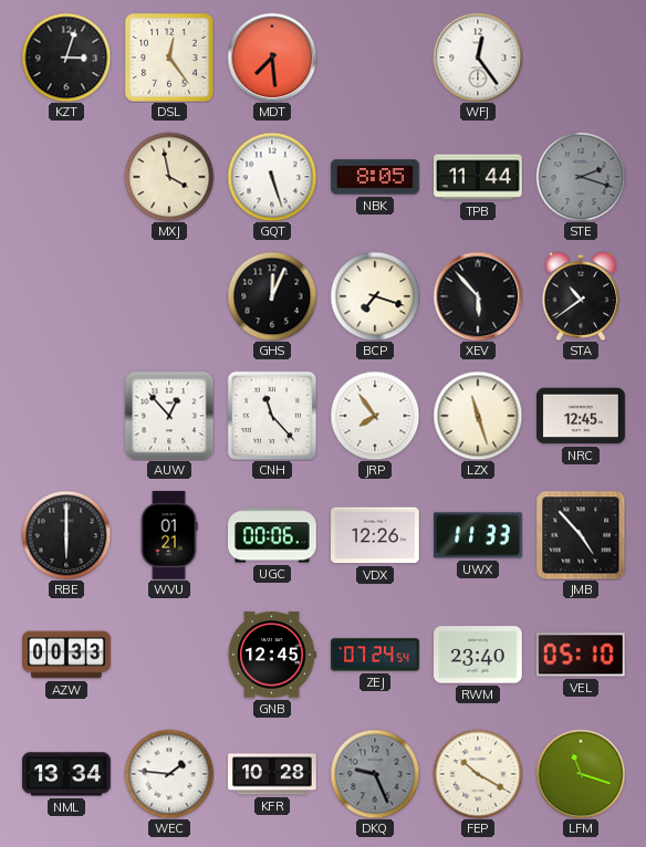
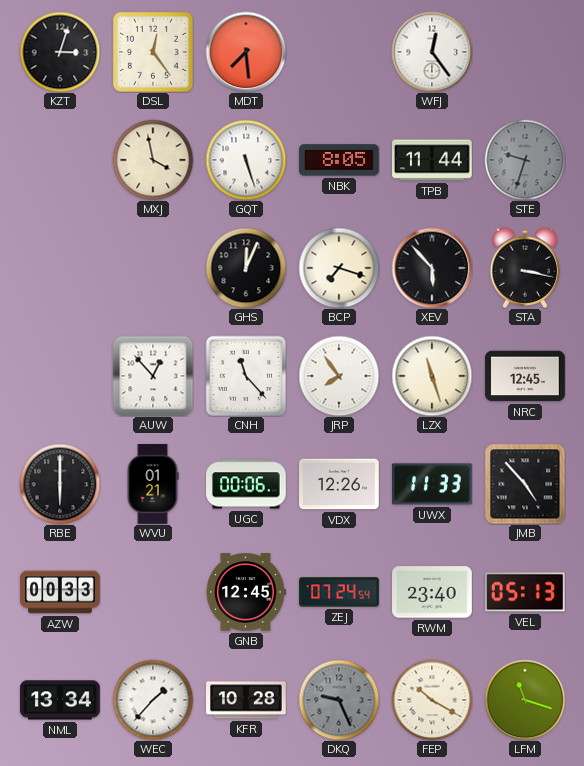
STE: 2:18 -> 9:33
STA: 10:39 -> 3:17
VEL: 05:10 -> 05:13
WEC: 1:46 -> 1:37
